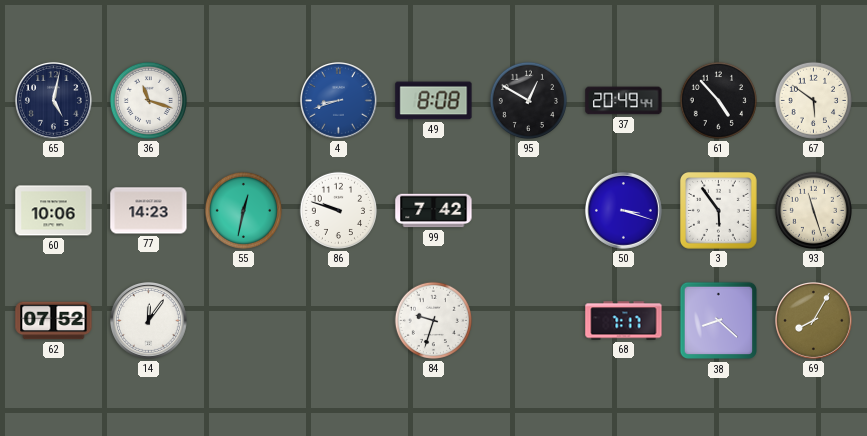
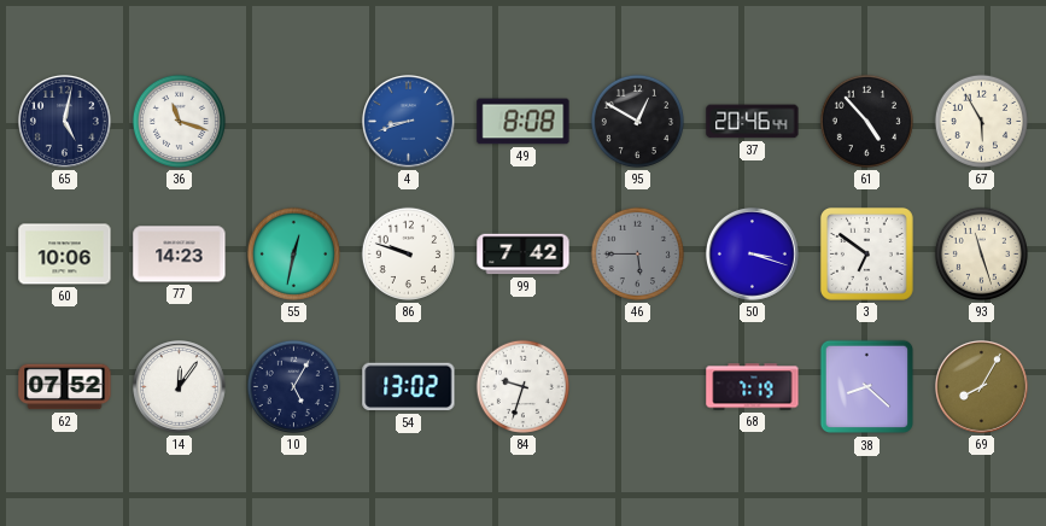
37: 20:49 -> 20:46
67: 5:51 -> 5:55
46: none -> 5:45
3: 5:54 -> 6:51
10: none -> 5:05
54: none -> 13:02
68: 7:17 -> 7:19
